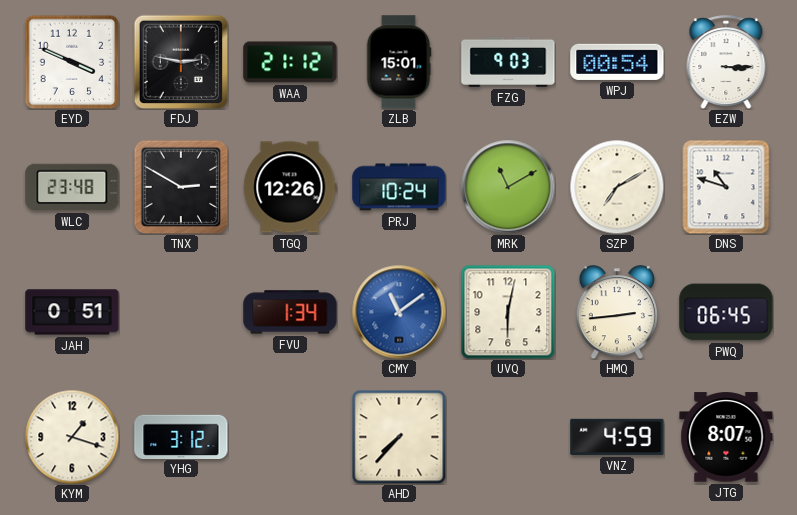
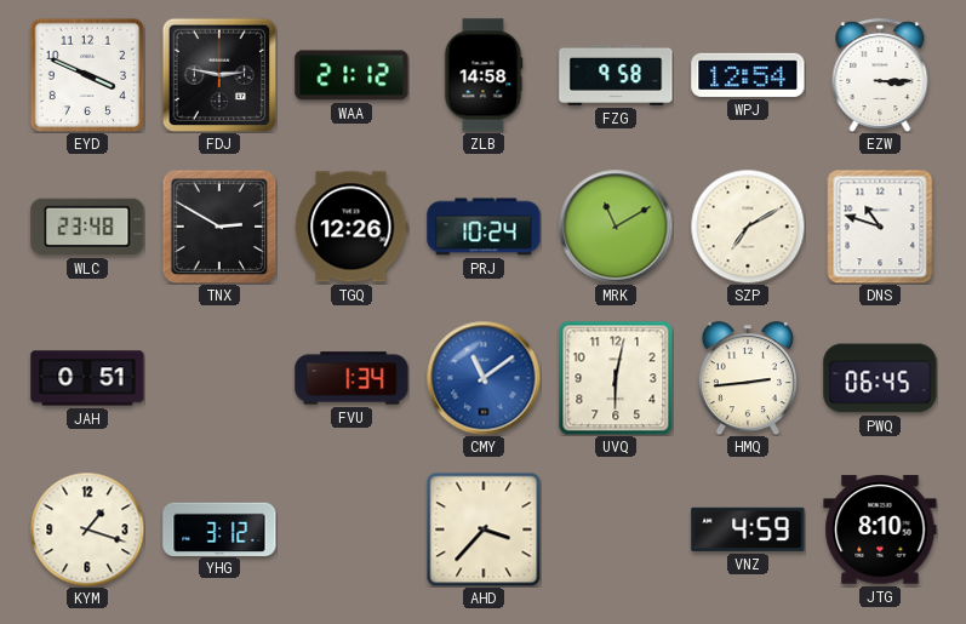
ZLB: 15:01 -> 14:58
FZG: 9:03 -> 9:58
WPJ: 00:54 -> 12:54
AHD: 7:37 -> 3:37
JTG: 8:07 -> 8:10
